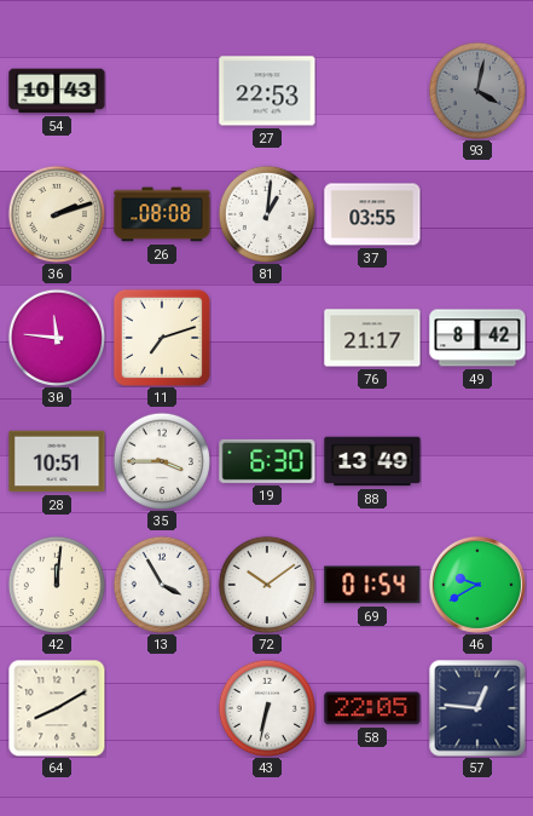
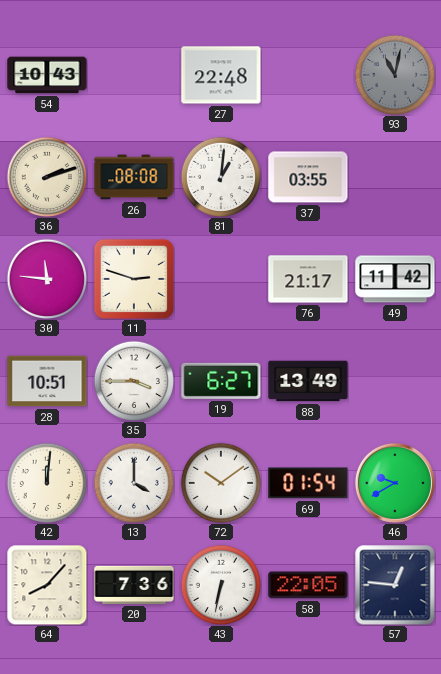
27: 22:53 -> 22:48
93: 4:02 -> 11:02
11: 7:12 -> 2:48
49: 8:42 -> 11:42
19: 6:30 -> 6:27
13: 3:55 -> 4:00
64: 8:10 -> 8:07
20: none -> 7:36
